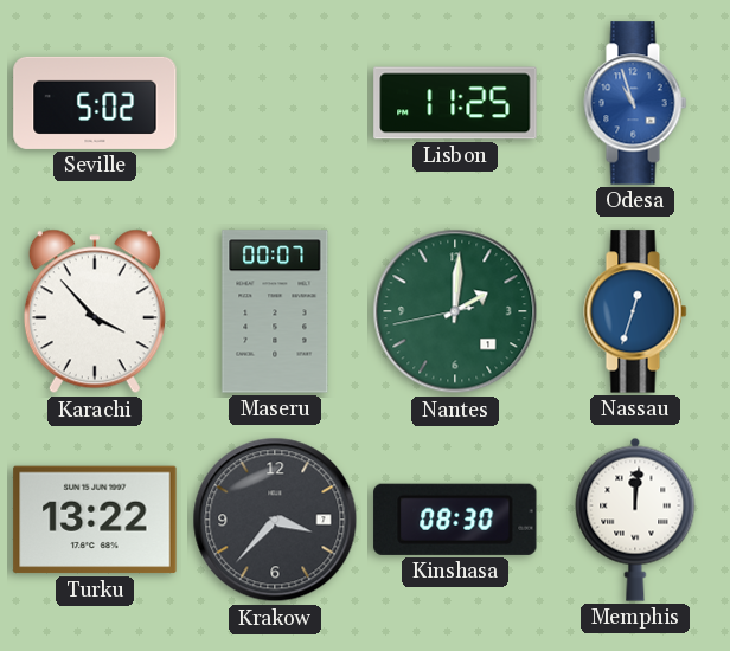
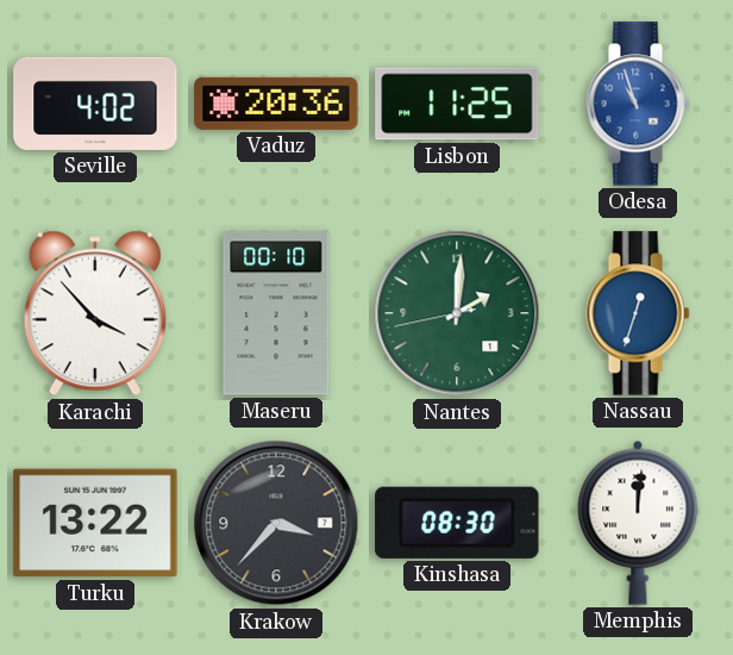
Seville: 5:02 -> 4:02
Vaduz: none -> 20:36
Maseru: 00:07 -> 00:10
